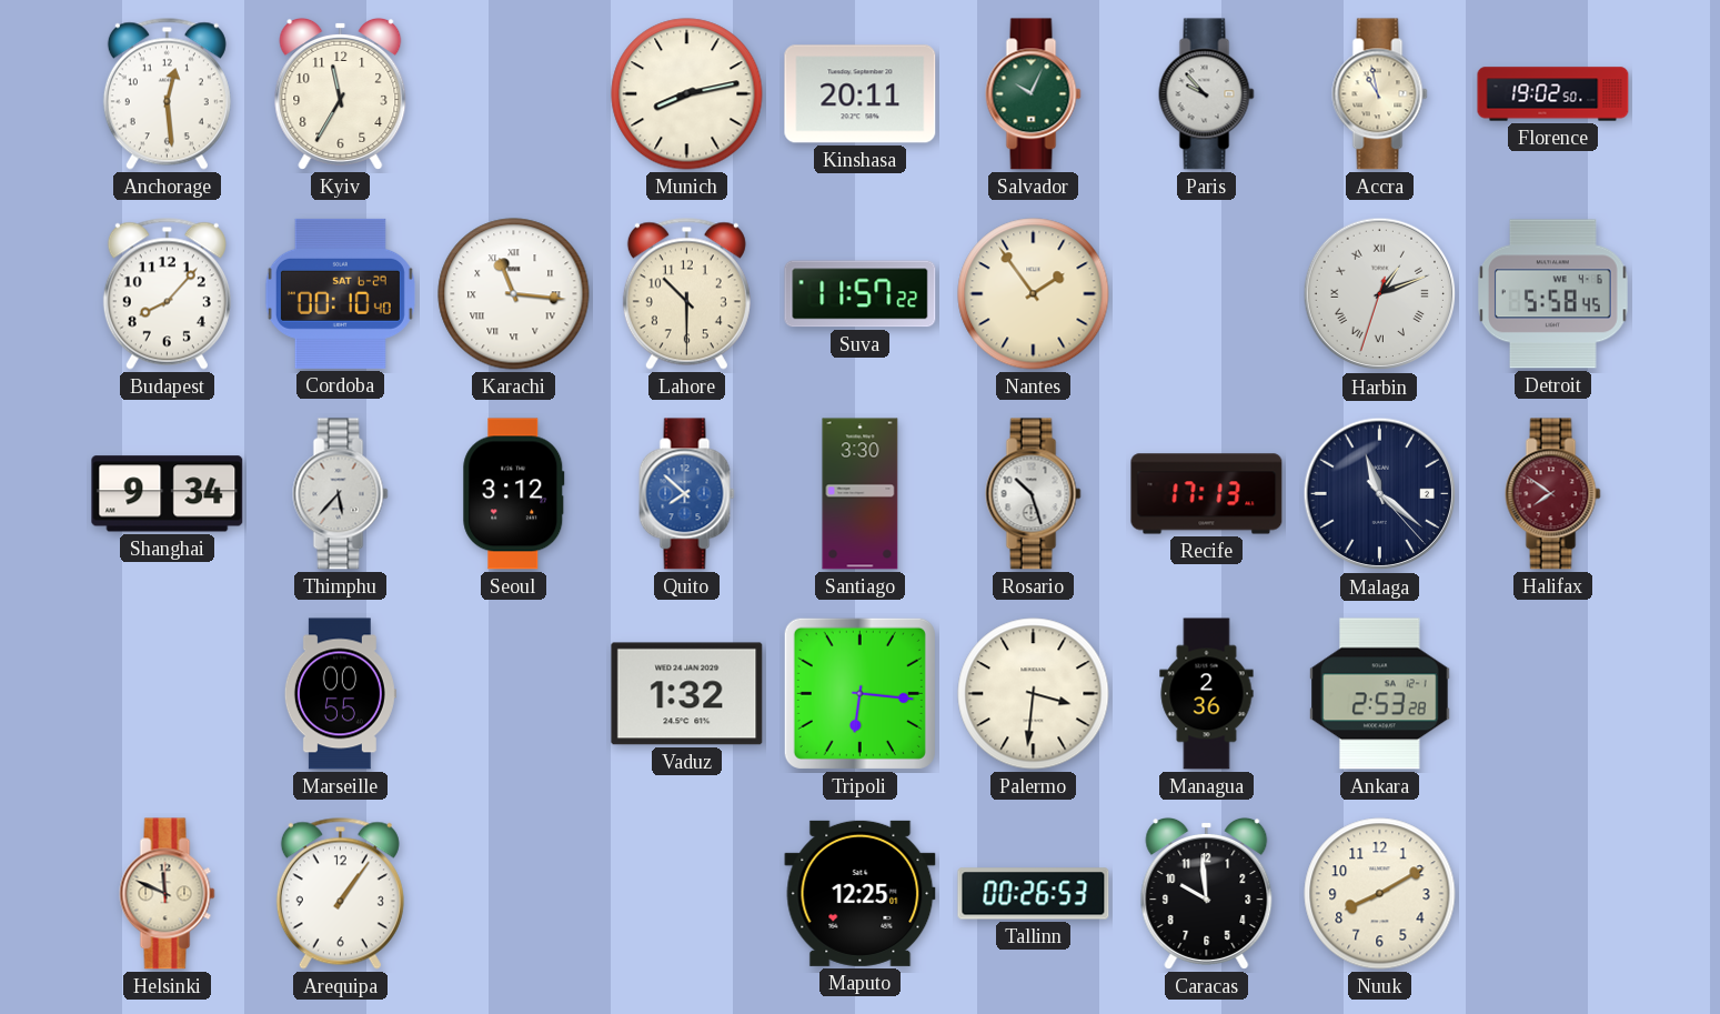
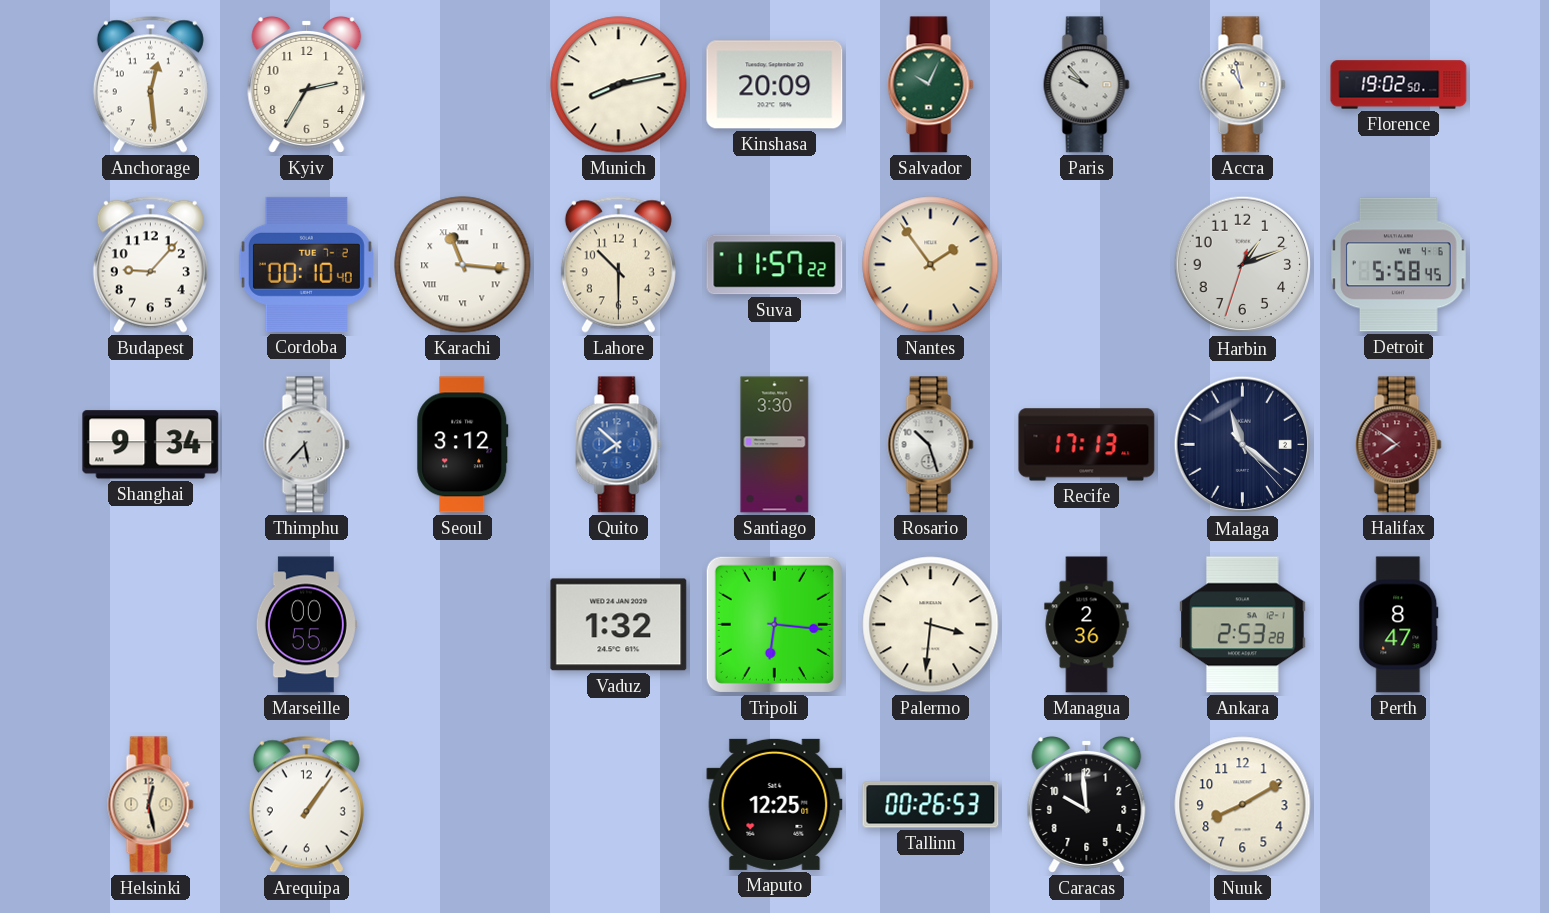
Kyiv: 11:35 -> 2:35
Kinshasa: 20:11 -> 20:09
Budapest: 8:07 -> 9:07
Cordoba date: SAT 6-29 -> TUE 7-2
Harbin numerals: Roman -> Arabic
Perth: none -> 8:47
Helsinki: 11:49 -> 12:28
